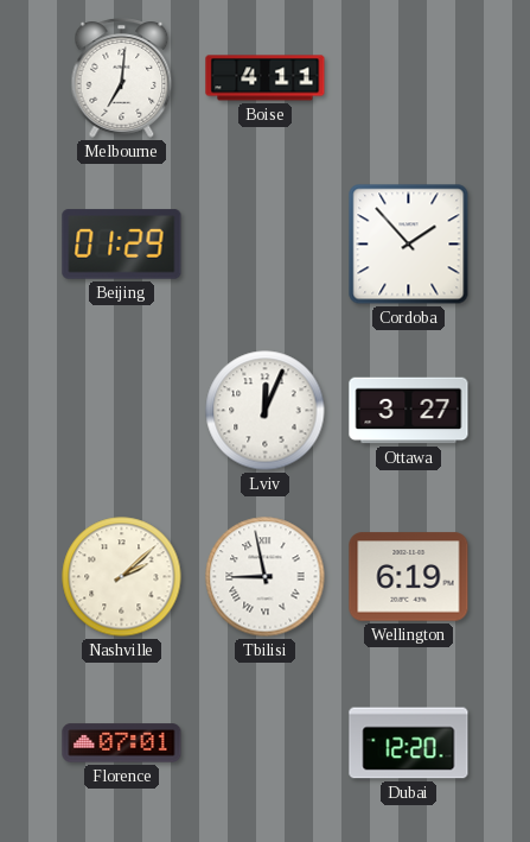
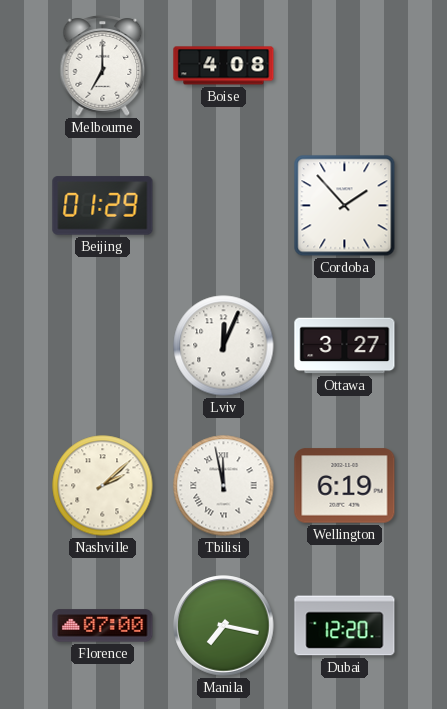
Melbourne: 7:01 -> 7:00
Boise: 4:11 -> 4:08
Tbilisi: 8:58 -> 11:58
Florence: 07:01 -> 07:00
Manila: none -> 7:17
